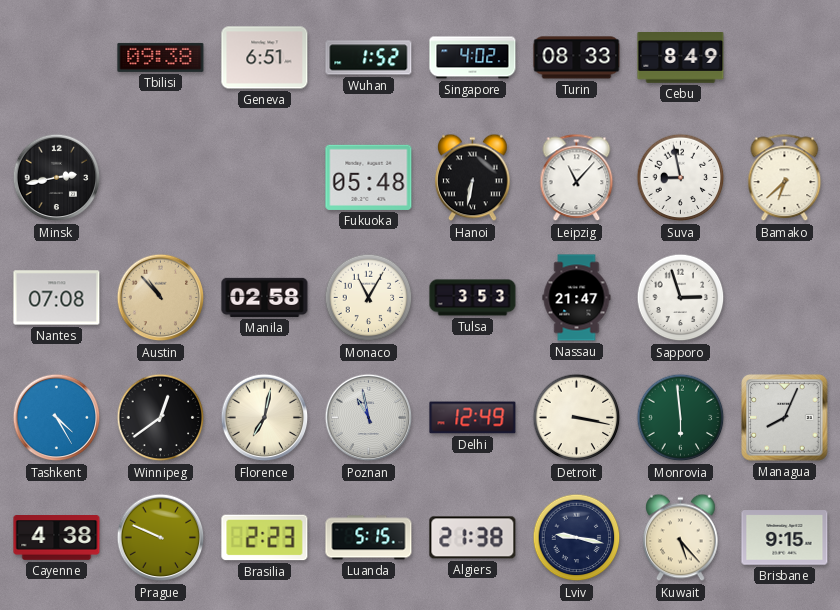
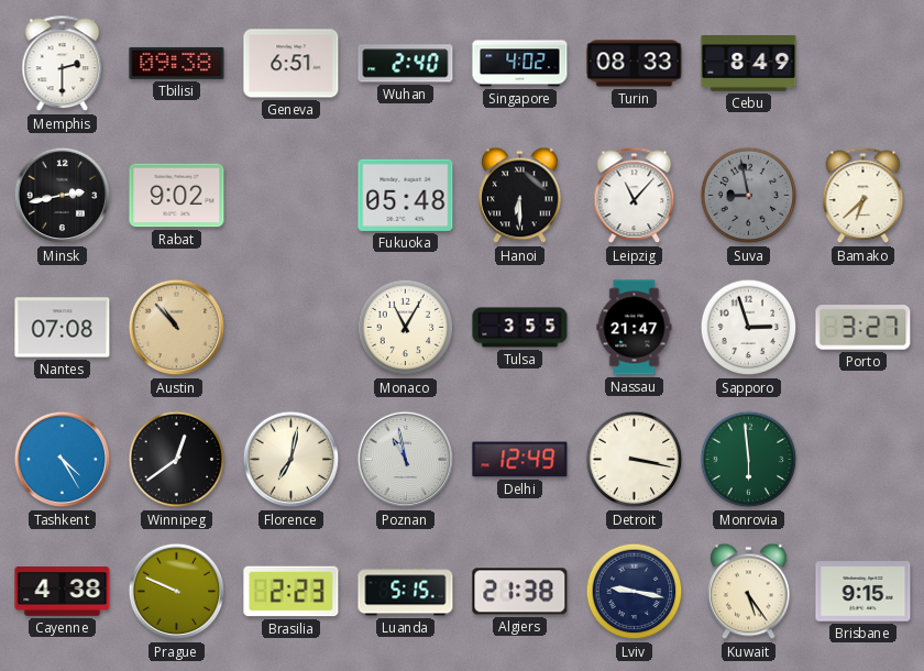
Memphis: none -> 2:30
Wuhan: 1:52 -> 2:40
Rabat: none -> 9:02
Hanoi: 6:32 -> 6:30
Suva dial: white -> grey
Manila: 02:58 -> none
Tulsa: 3:53 -> 3:55
Porto: none -> 3:27
Managua: 8:04 -> none
Kuwait: 5:23 -> 5:24
